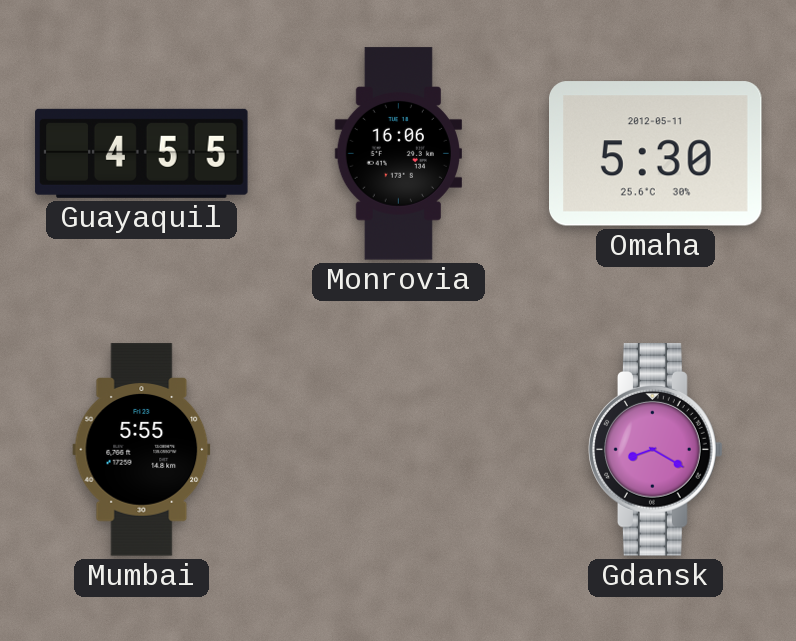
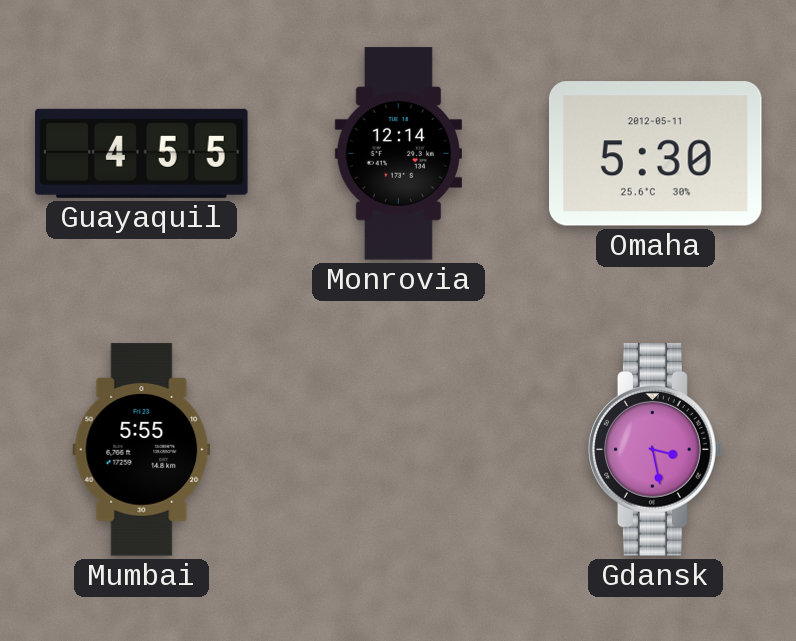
Monrovia: 16:06 -> 12:14
Gdansk: 8:20 -> 3:28
